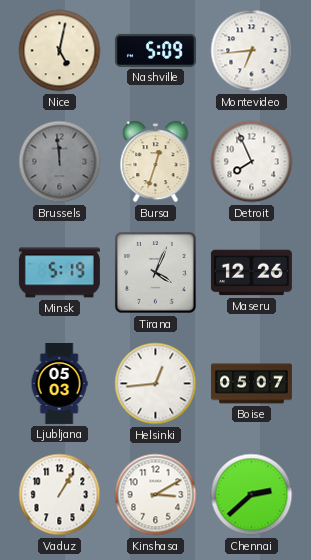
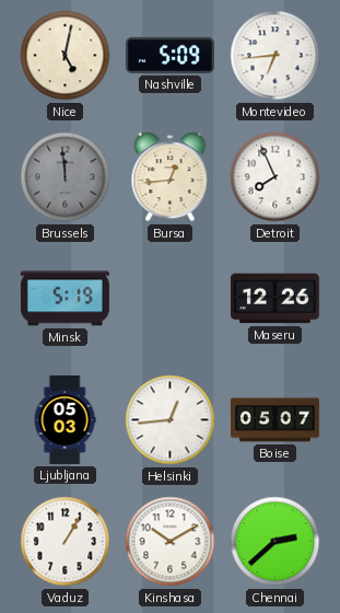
Bursa: 12:33 -> 12:44
Tirana: 4:04 -> none
Kinshasa: 3:10 -> 10:10
